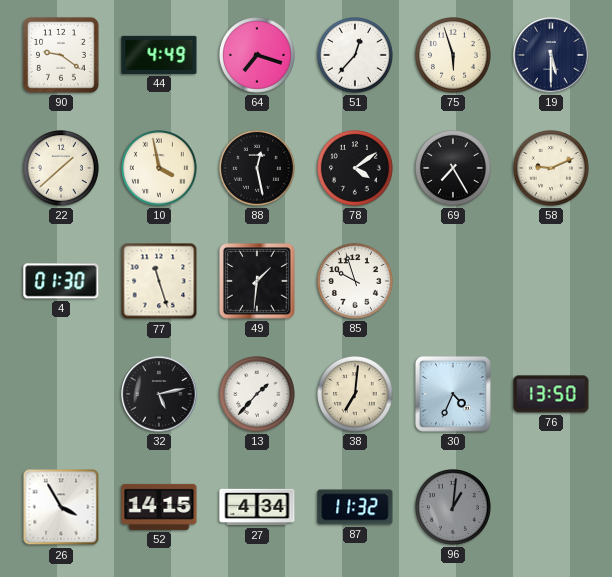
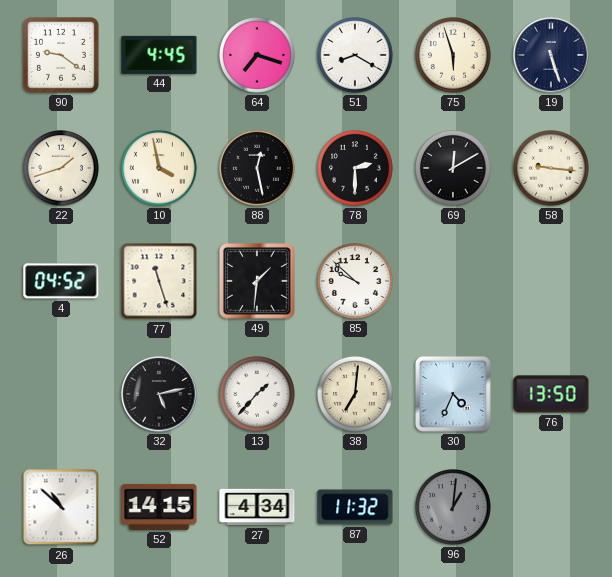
44: 4:49 -> 4:45
51: 12:37 -> 8:20
19: 5:30 -> 5:27
22: 1:38 -> 1:42
78: 4:09 -> 2:30
69: 7:25 -> 12:10
58: 9:11 -> 9:16
4: 01:30 -> 04:52
85: 9:57 -> 9:52
26: 3:55 -> 10:52
